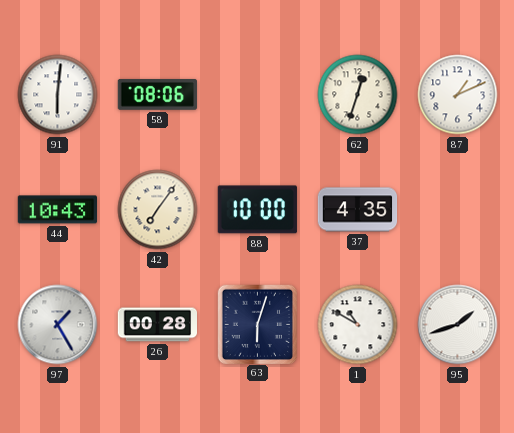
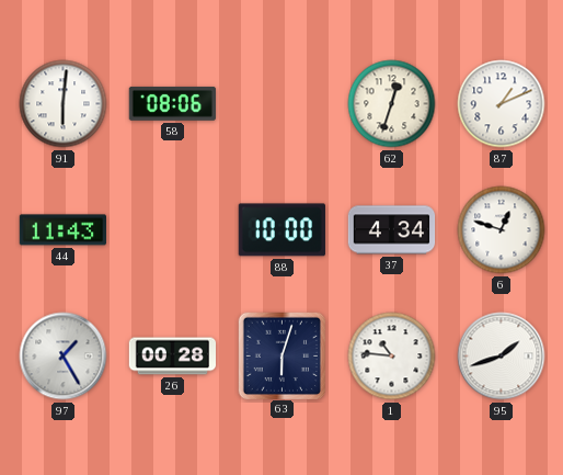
44: 10:43 -> 11:43
42: 7:06 -> none
37: 4:35 -> 4:34
6: none -> 12:48
1: 10:50 -> 10:46
